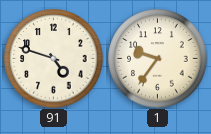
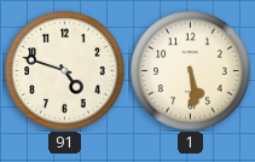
1: 9:36 -> 5:29
